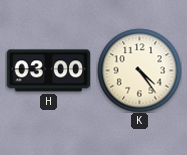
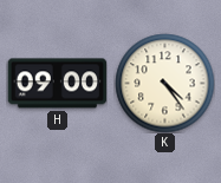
H: 03:00 -> 09:00
